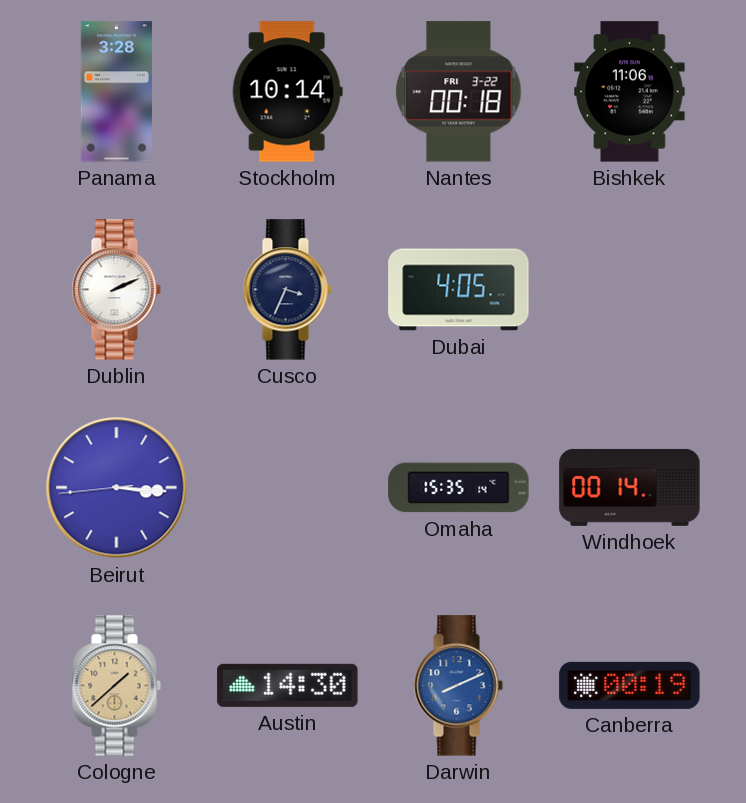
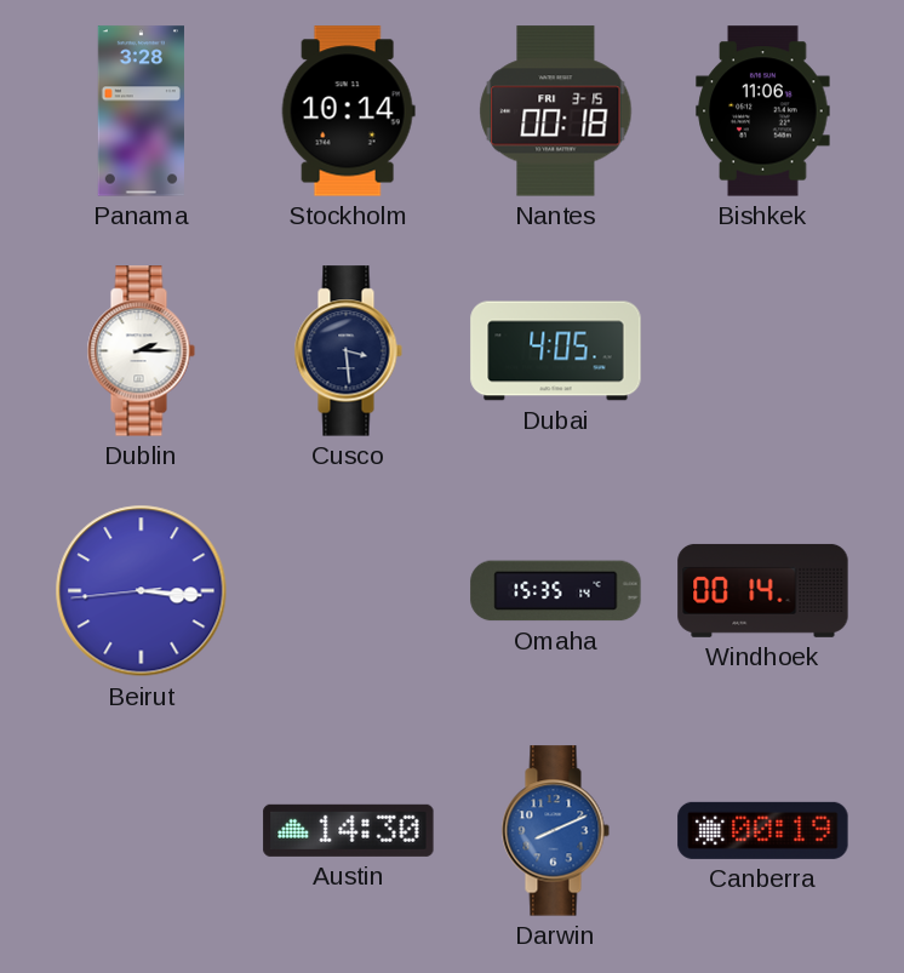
Nantes date: FRI 3-22 -> FRI 3-15
Dublin: 2:11 -> 2:15
Cusco: 3:34 -> 3:29
Cologne: 1:38 -> none
